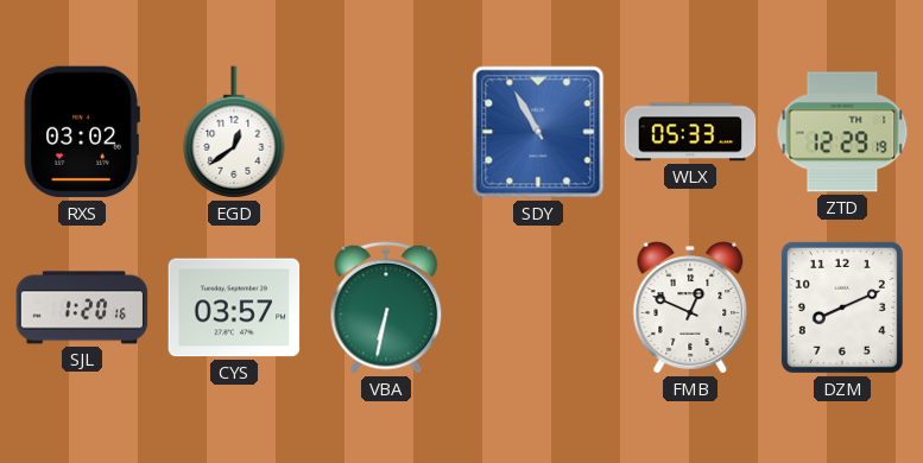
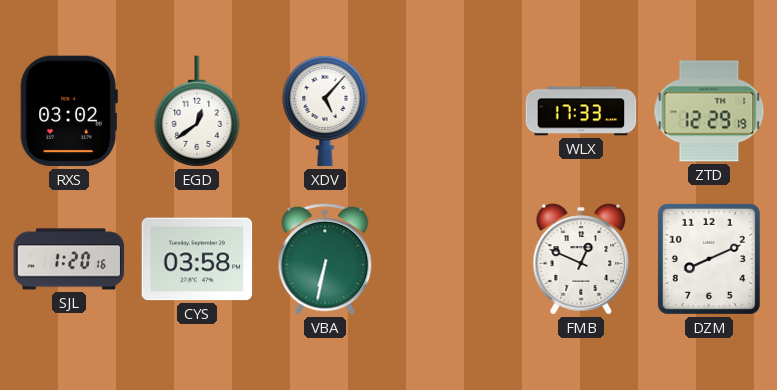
XDV: none -> 5:07
SDY: 10:55 -> none
WLX: 05:33 -> 17:33
CYS: 03:57 -> 03:58
